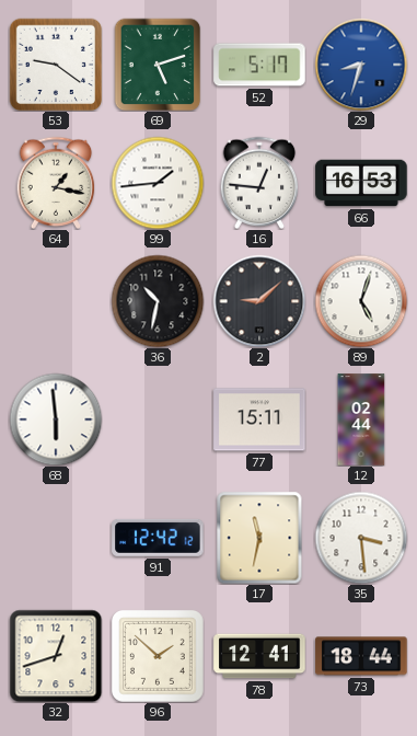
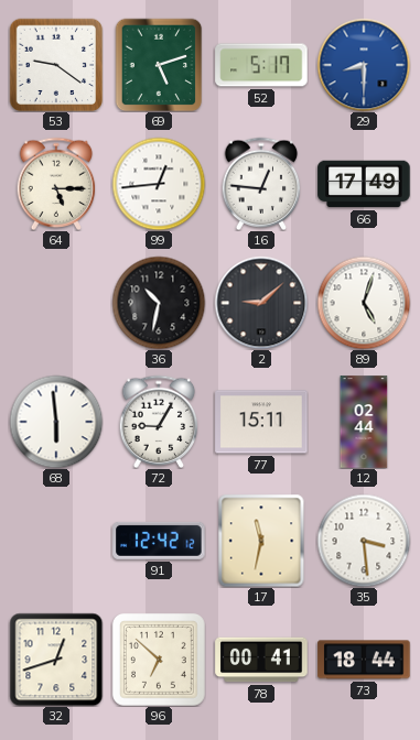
29: 8:33 -> 8:30
64: 1:17 -> 5:15
99: 1:44 -> 12:44
66: 16:53 -> 17:49
72: none -> 9:05
96: 1:52 -> 6:52
78: 12:41 -> 00:41
